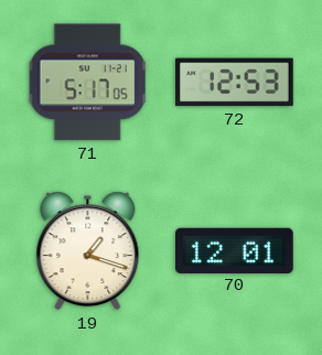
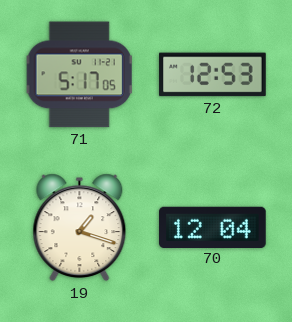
70: 12:01 -> 12:04
